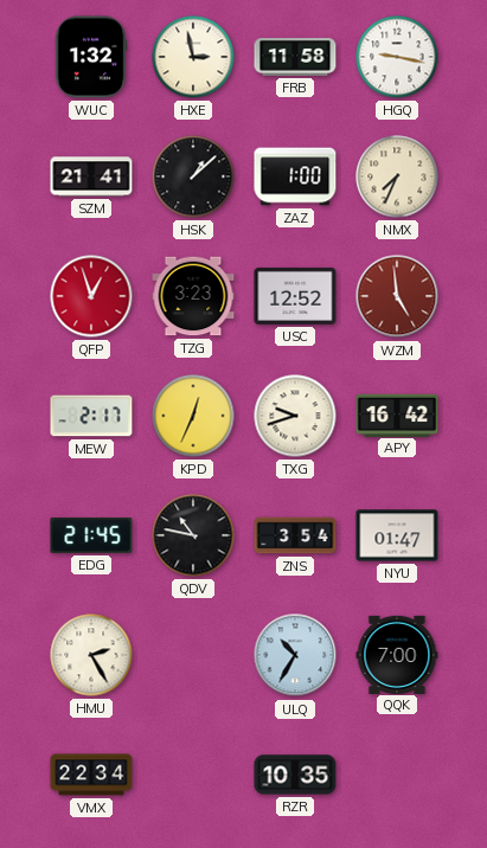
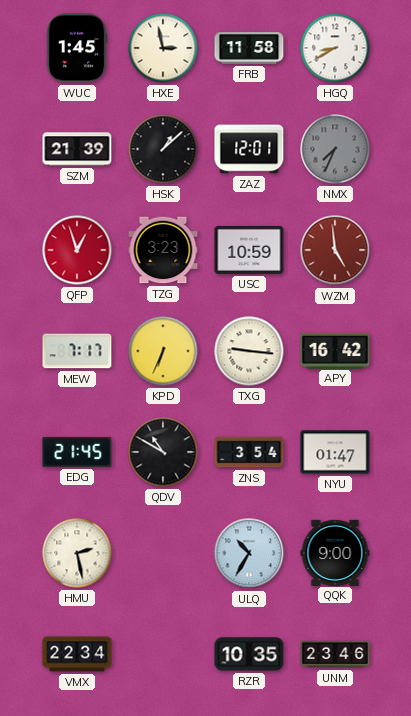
WUC: 1:32 -> 1:45
HGQ: 9:17 -> 8:40
SZM: 21:41 -> 21:39
ZAZ: 1:00 -> 12:01
NMX dial: cream -> grey
USC: 12:52 -> 10:59
MEW: 2:17 -> 7:17
KPD: 12:34 -> 6:34
TXG: 9:42 -> 9:16
QDV: 10:47 -> 10:50
HMU: 2:25 -> 2:28
QQK: 7:00 -> 9:00
UNM: none -> 23:46
